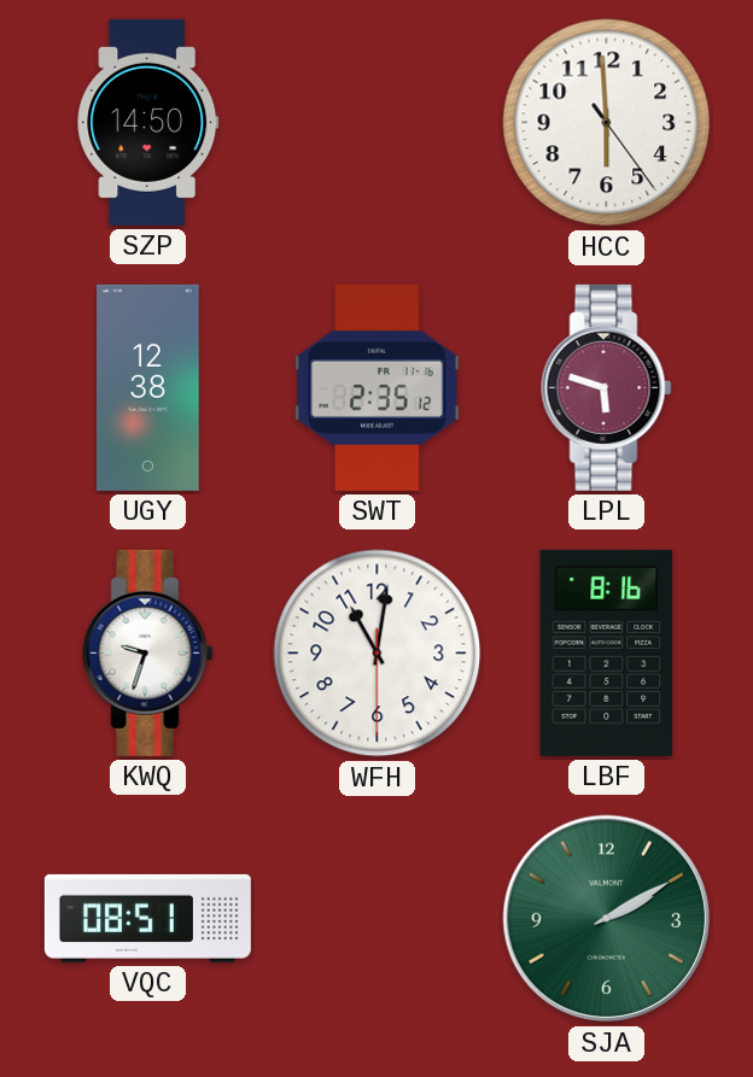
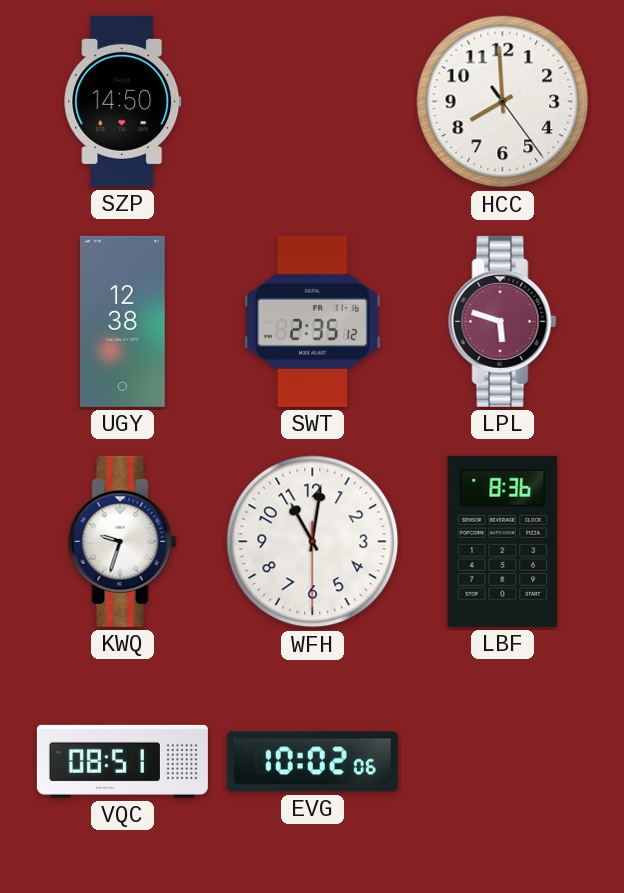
HCC: 5:59 -> 7:59
LBF: 8:16 -> 8:36
EVG: none -> 10:02
SJA: 2:10 -> none
